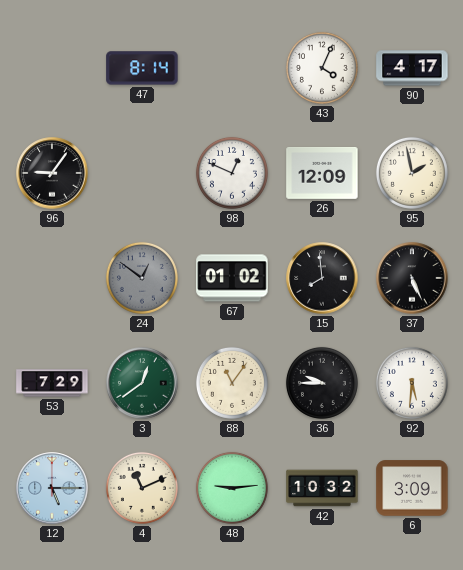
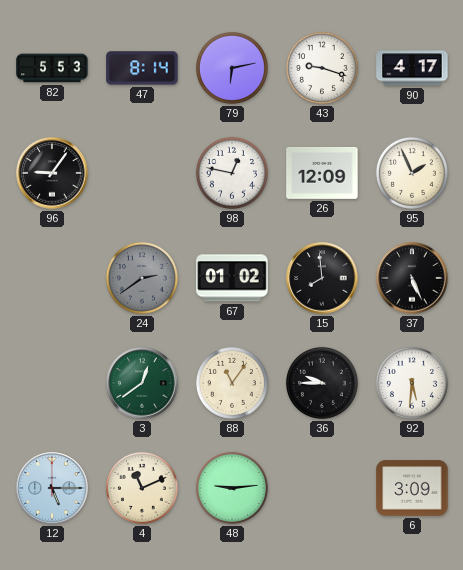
82: none -> 5:53
79: none -> 6:13
43: 4:04 -> 9:18
98: 12:49 -> 12:47
95: 1:58 -> 1:56
24: 12:51 -> 2:39
53: 7:29 -> none
42: 10:32 -> none
